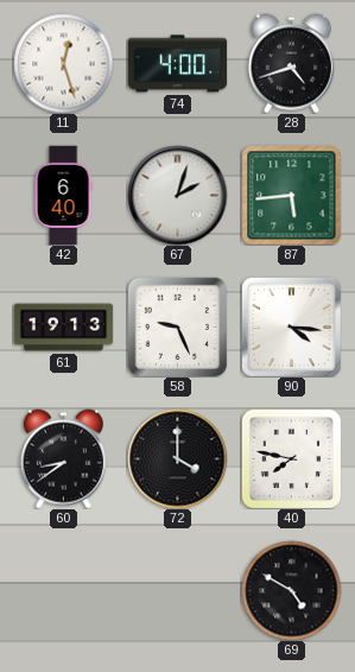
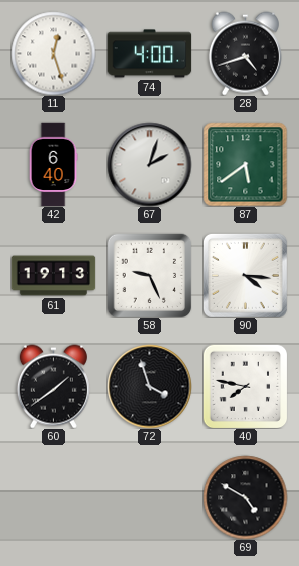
87: 5:44 -> 5:39
60: 8:39 -> 1:39
72: 4:00 -> 3:57
